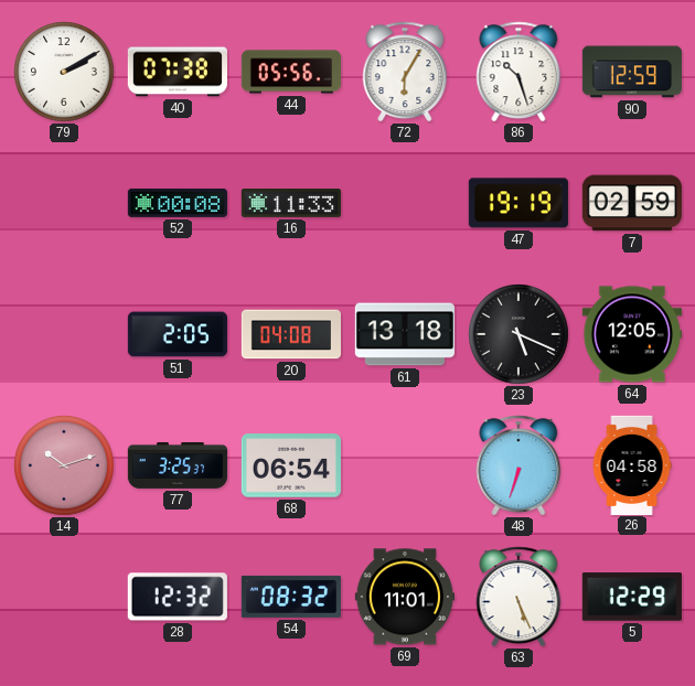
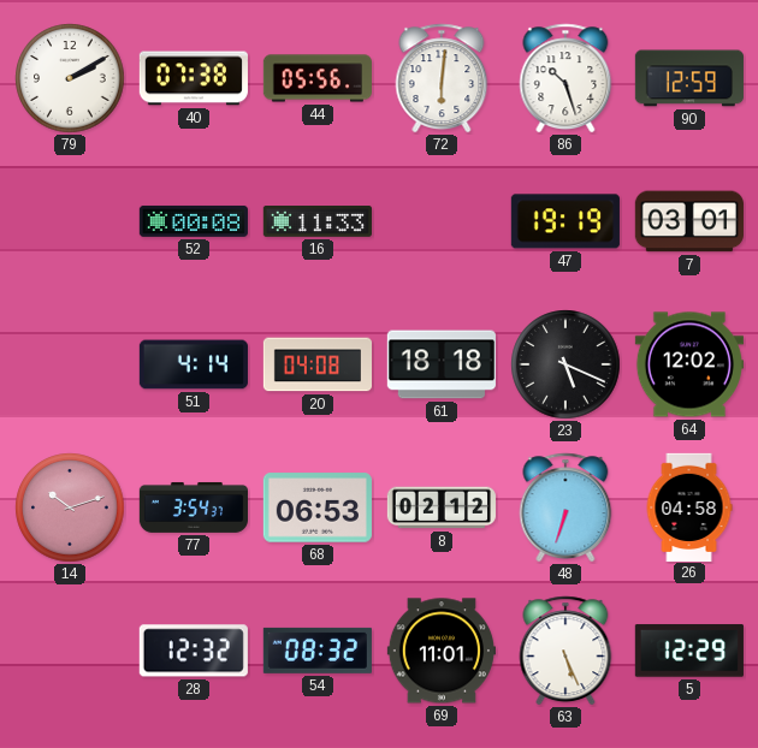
72: 6:05 -> 6:01
7: 02:59 -> 03:01
51: 2:05 -> 4:14
61: 13:18 -> 18:18
64: 12:05 -> 12:02
77: 3:25 -> 3:54
68: 06:54 -> 06:53
8: none -> 02:12
